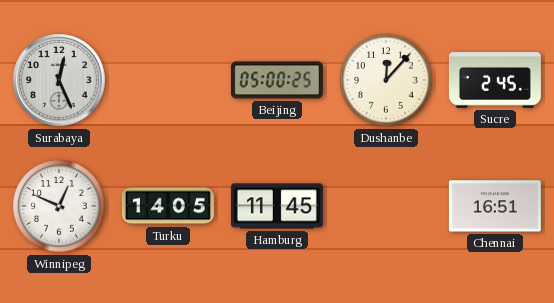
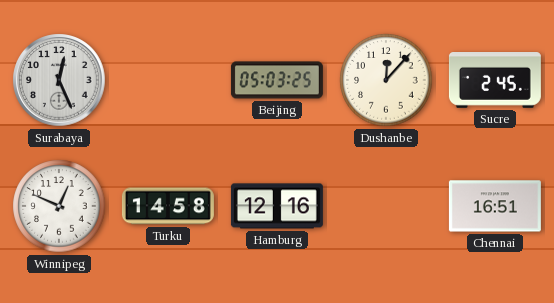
Beijing: 05:00 -> 05:03
Turku: 14:05 -> 14:58
Hamburg: 11:45 -> 12:16
